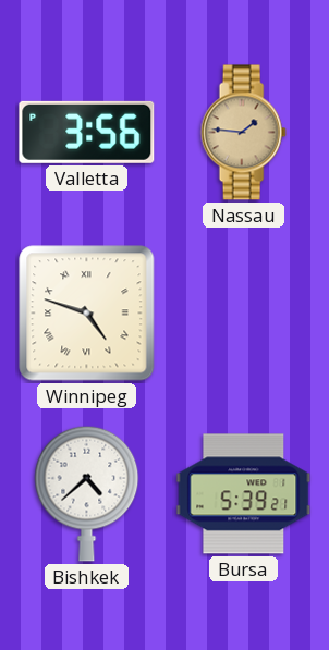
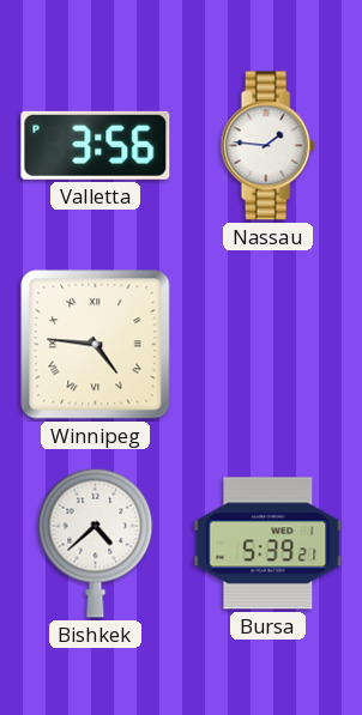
Nassau dial: champagne -> white
Winnipeg: 4:48 -> 4:46
